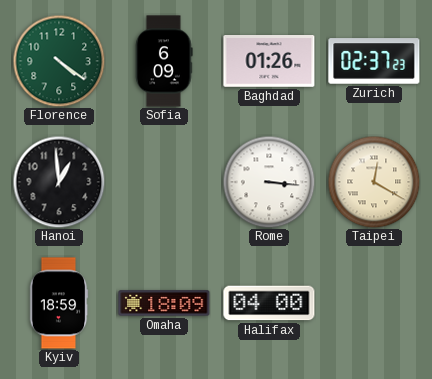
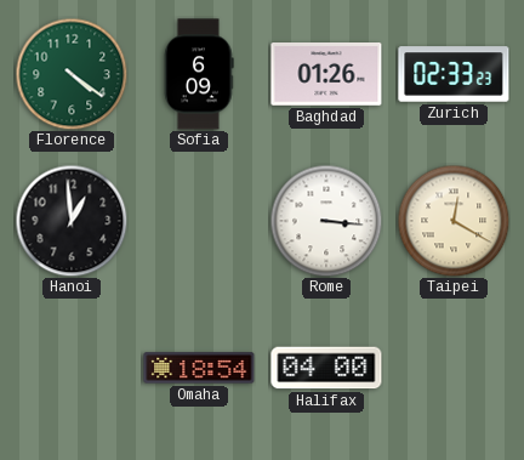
Zurich: 02:37 -> 02:33
Kyiv: 18:59 -> none
Omaha: 18:09 -> 18:54
